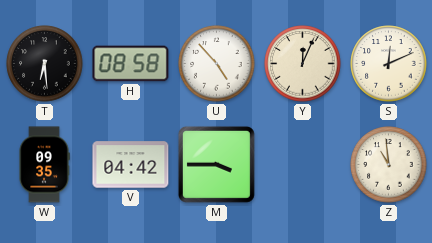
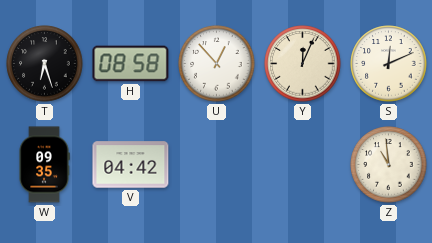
T: 6:29 -> 6:27
U: 4:53 -> 12:53
M: 3:45 -> none
